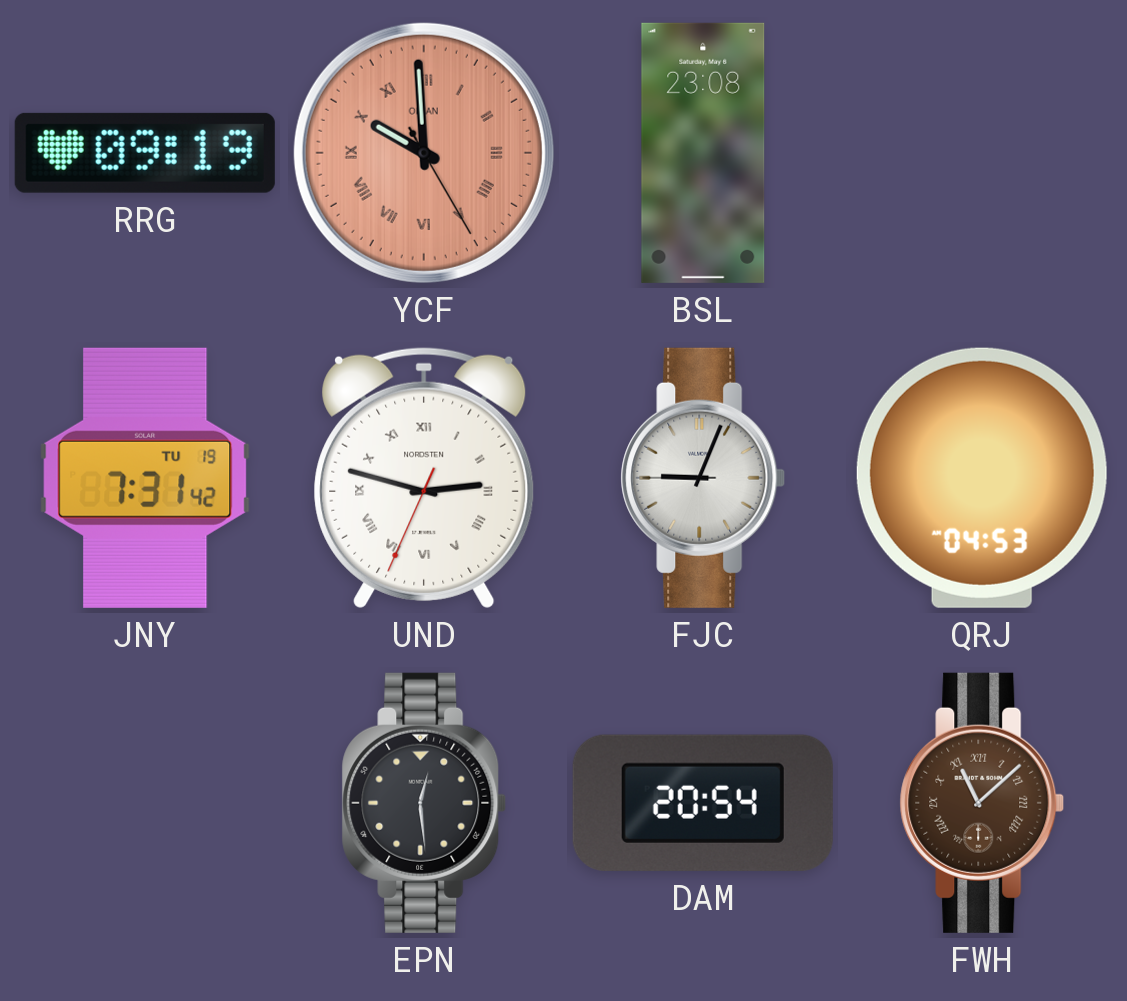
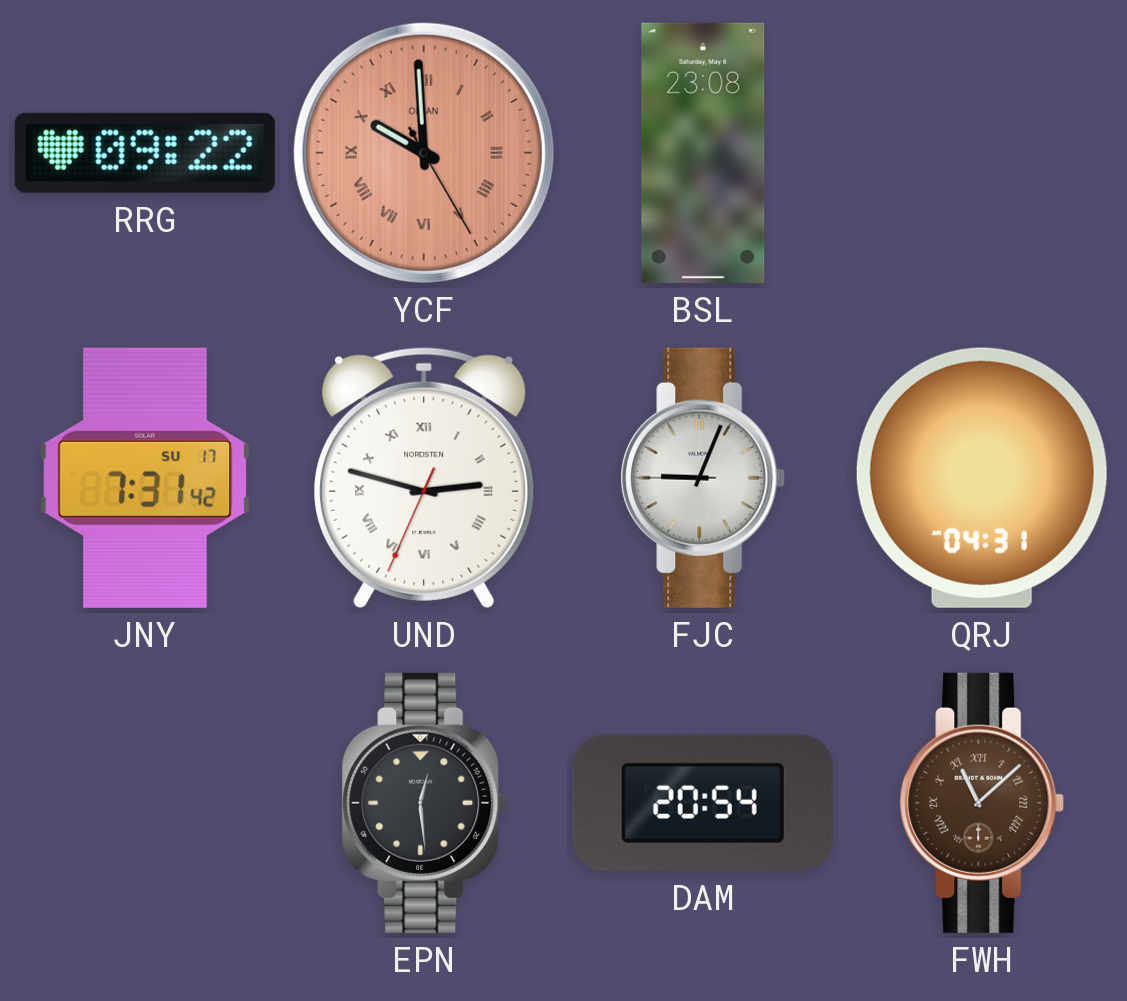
RRG: 09:19 -> 09:22
JNY date: TU 19 -> SU 17
QRJ: 04:53 -> 04:31
